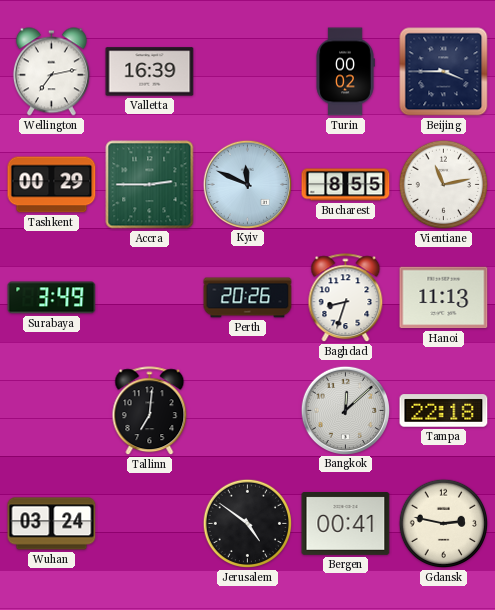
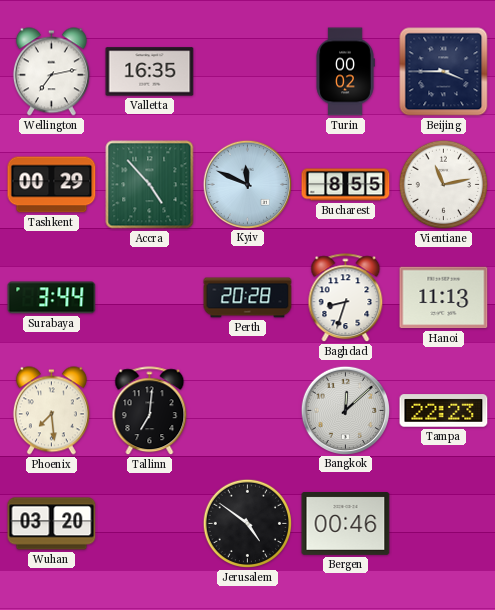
Valletta: 16:39 -> 16:35
Accra: 2:45 -> 4:53
Surabaya: 3:49 -> 3:44
Perth: 20:26 -> 20:28
Phoenix: none -> 7:29
Tampa: 22:18 -> 22:23
Wuhan: 03:24 -> 03:20
Bergen: 00:41 -> 00:46
Gdansk: 2:47 -> none
